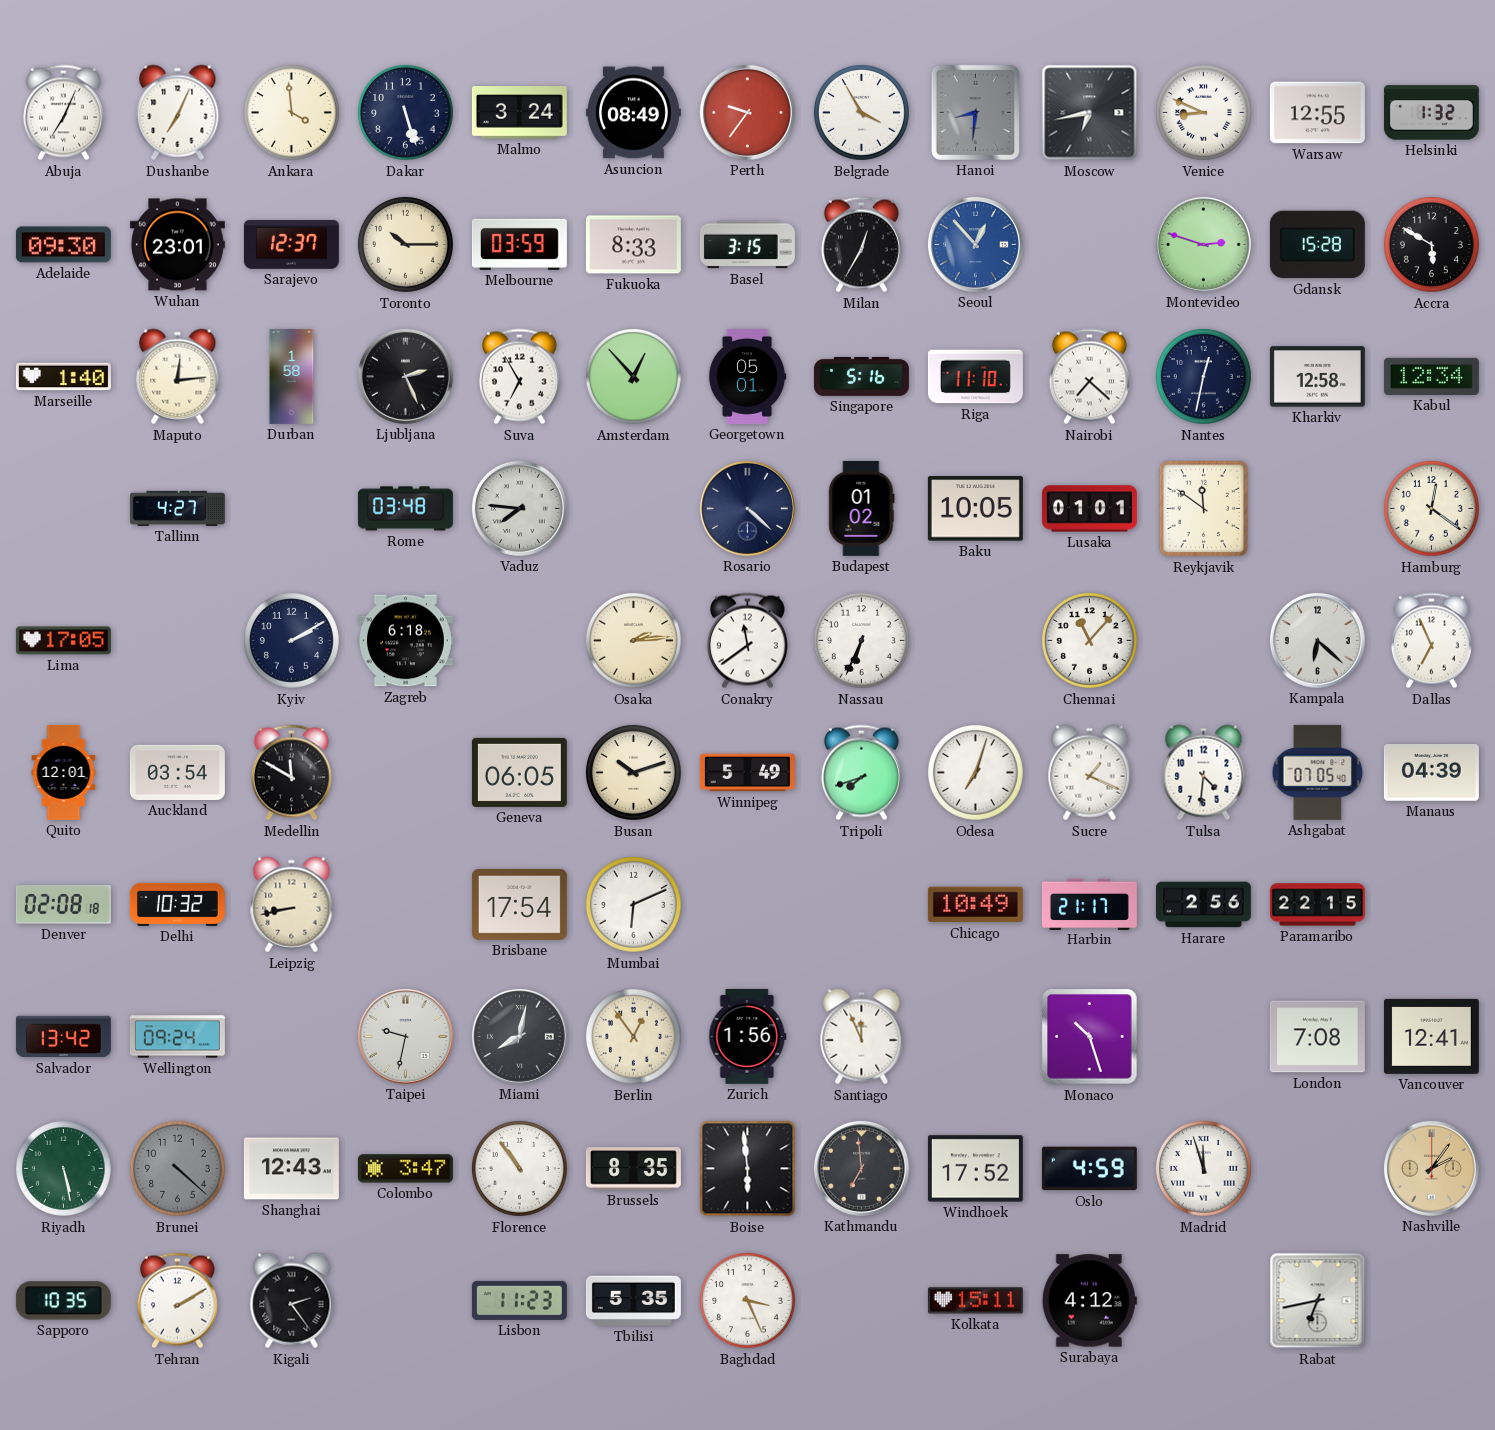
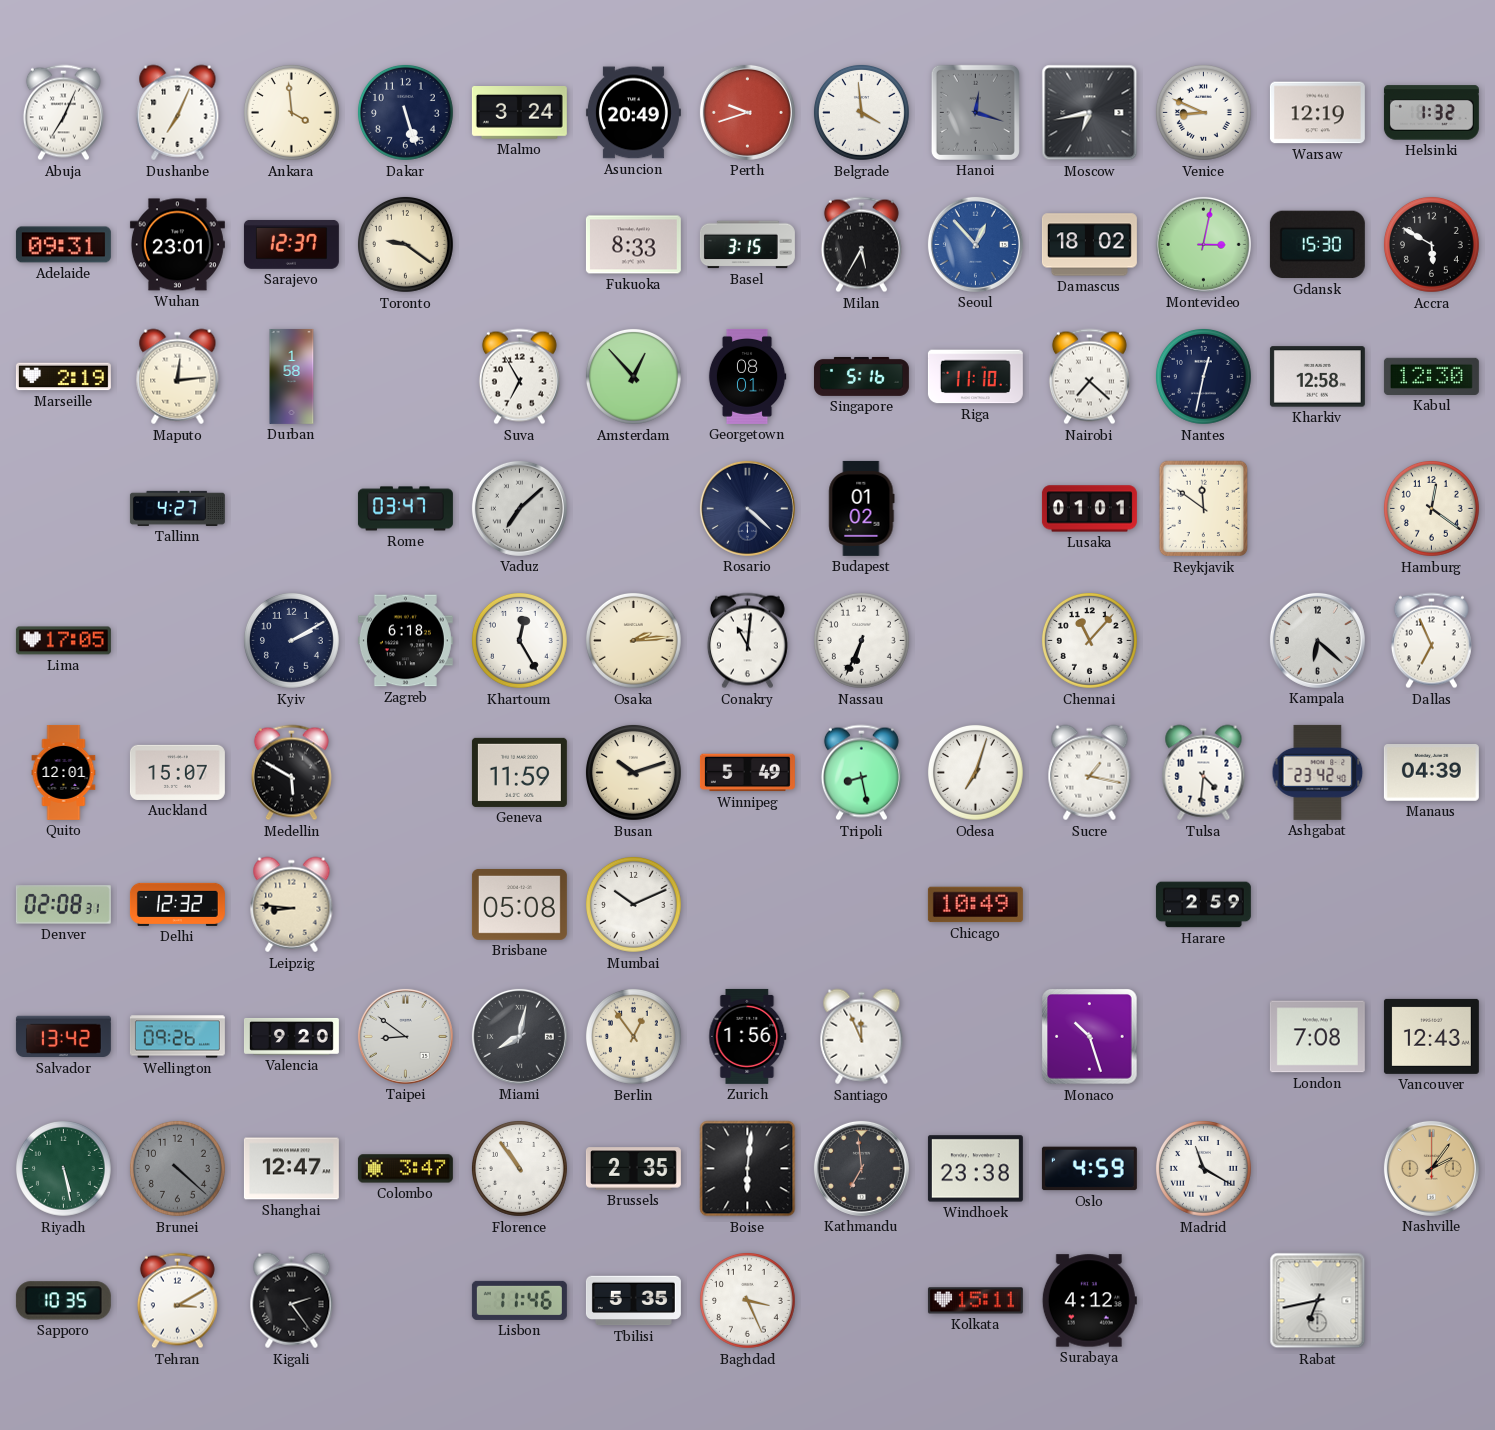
Asuncion: 08:49 -> 20:49
Perth: 9:36 -> 9:42
Belgrade: 3:55 -> 3:59
Hanoi: 8:31 -> 12:18
Warsaw: 12:55 -> 12:19
Adelaide: 09:30 -> 09:31
Toronto: 10:15 -> 9:21
Melbourne: 03:59 -> none
Milan: 12:35 -> 5:35
Damascus: none -> 18:02
Montevideo: 2:48 -> 3:02
Gdansk: 15:28 -> 15:30
Marseille: 1:40 -> 2:19
Ljubljana: 2:26 -> none
Georgetown: 05:01 -> 08:01
Kabul: 12:34 -> 12:30
Rome: 03:48 -> 03:47
Vaduz: 7:46 -> 7:08
Baku: 10:05 -> none
Khartoum: none -> 12:25
Conakry: 11:39 -> 11:01
Auckland: 03:54 -> 15:07
Medellin: 11:50 -> 5:50
Geneva: 06:05 -> 11:59
Tripoli: 7:42 -> 8:28
Sucre: 1:19 -> 1:17
Ashgabat: 07:05 -> 23:42
Denver: 02:08:18 -> 02:08:31
Delhi: 10:32 -> 12:32
Leipzig: 8:43 -> 8:46
Brisbane: 17:54 -> 05:08
Mumbai: 6:11 -> 10:11
Harbin: 21:17 -> none
Harare: 2:56 -> 2:59
Paramaribo: 22:15 -> none
Wellington: 09:24 -> 09:26
Valencia: none -> 9:20
Taipei: 9:32 -> 8:51
Vancouver: 12:41 -> 12:43
Shanghai: 12:43 -> 12:47
Brussels: 8:35 -> 2:35
Boise: 5:59 -> 6:01
Windhoek: 17:52 -> 23:38
Madrid: 11:57 -> 11:20
Tehran: 2:10 -> 3:10
Lisbon: 11:23 -> 11:46
